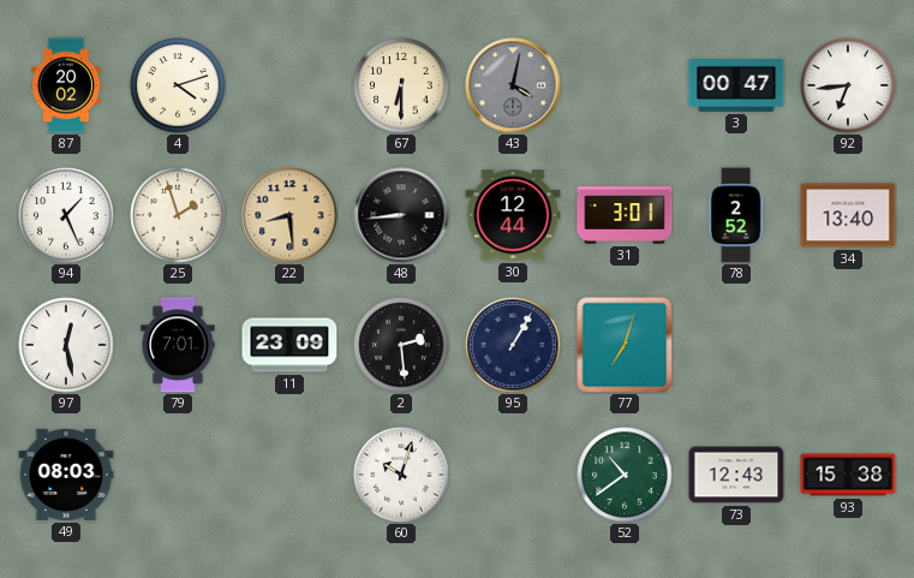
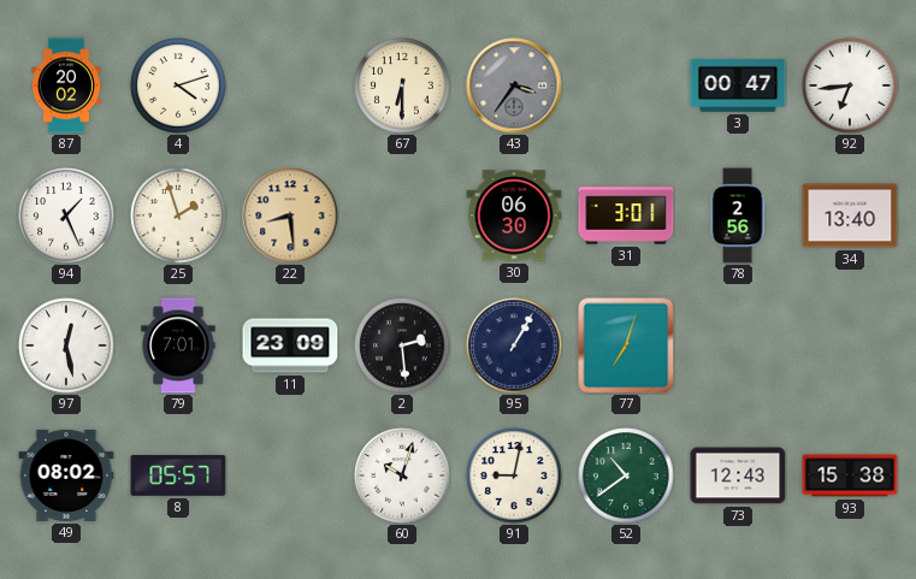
43: 4:02 -> 3:36
48: 8:44 -> none
30: 12:44 -> 06:30
78: 2:52 -> 2:56
49: 08:03 -> 08:02
8: none -> 05:57
91: none -> 9:02
